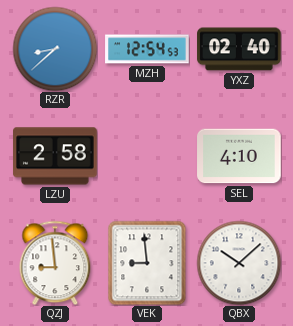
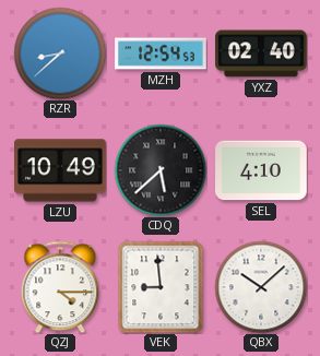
LZU: 2:58 -> 10:49
CDQ: none -> 5:38
QZJ: 8:59 -> 4:15
